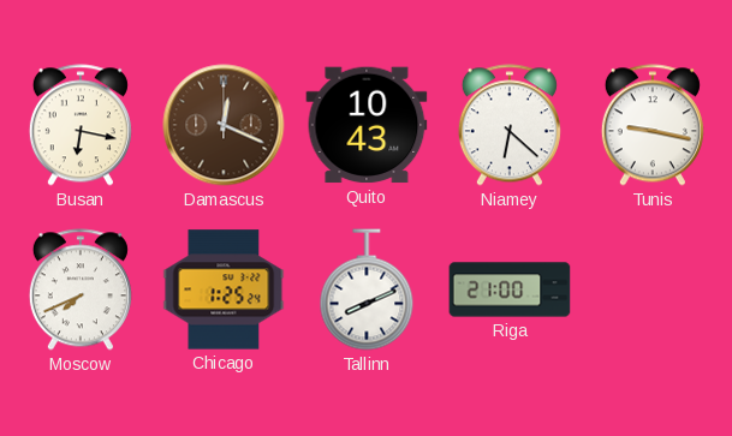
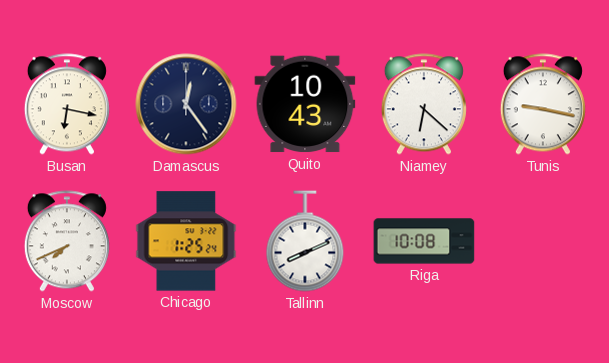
Damascus: 12:19 -> 12:24
Damascus dial: brown -> navy
Riga: 21:00 -> 10:08
